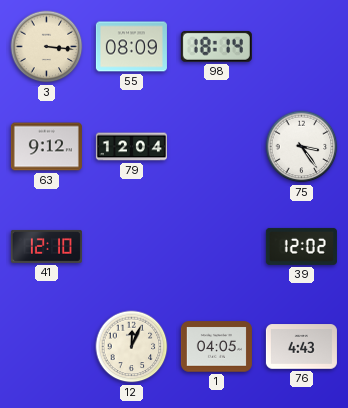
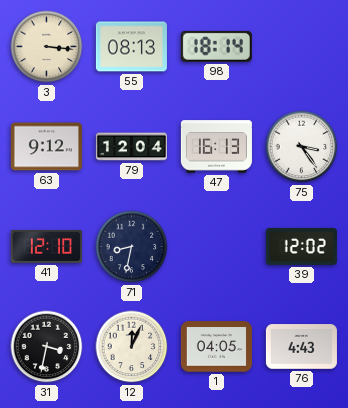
55: 08:09 -> 08:13
47: none -> 16:13
71: none -> 8:32
31: none -> 3:32
